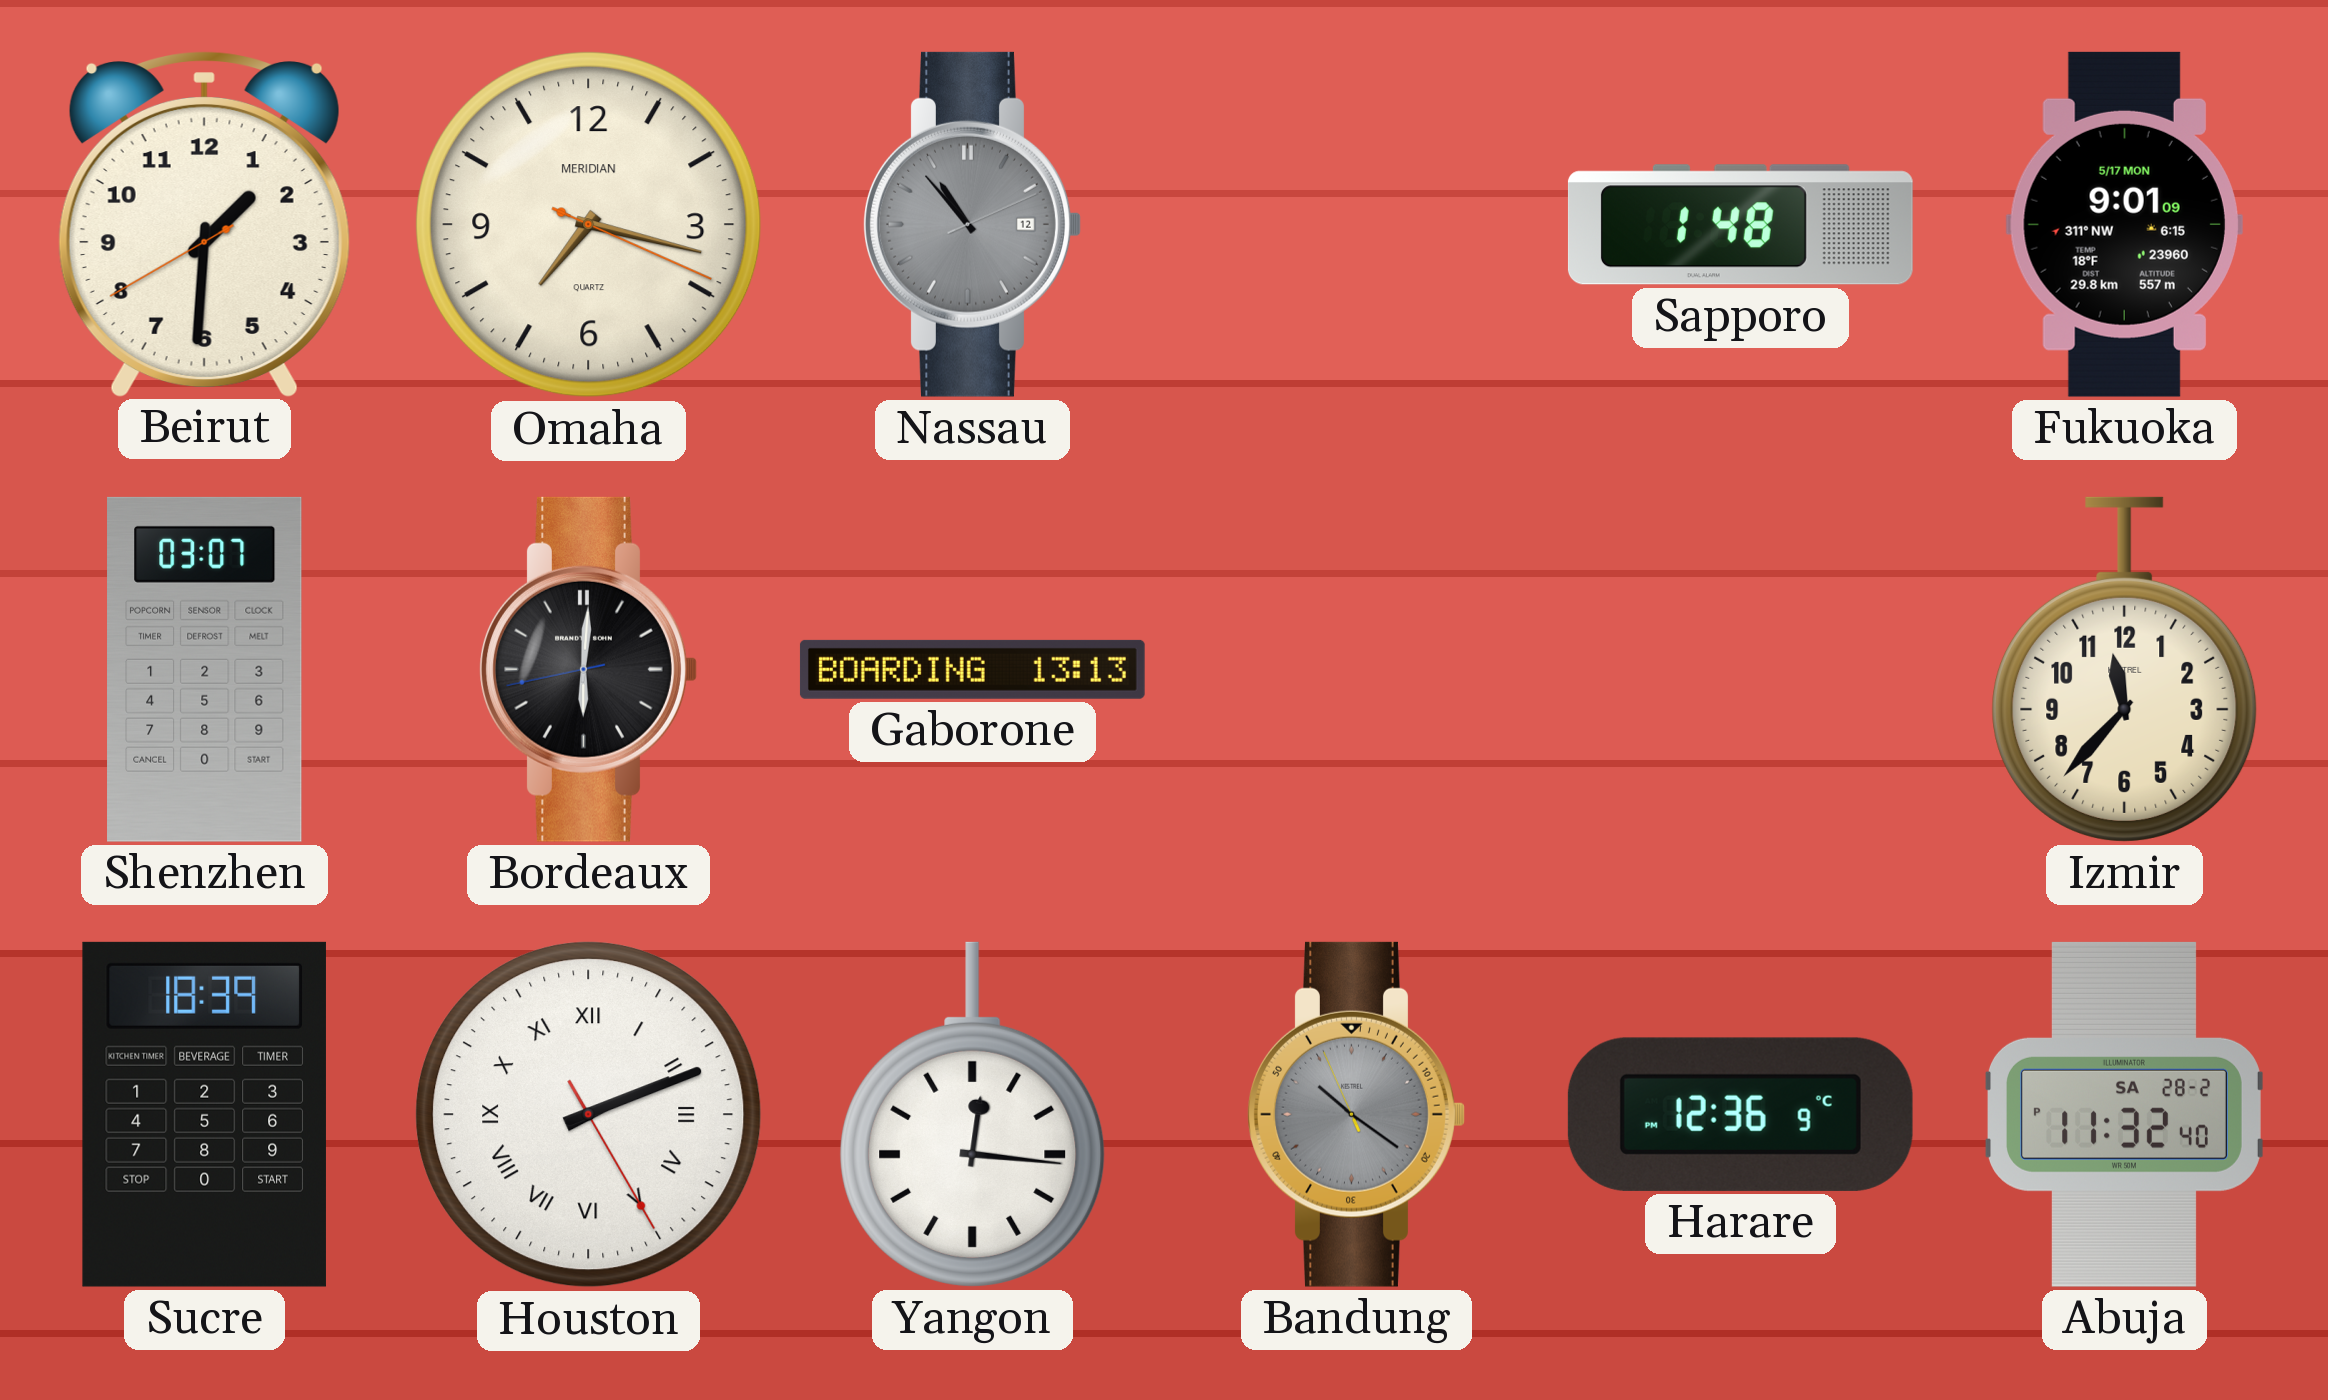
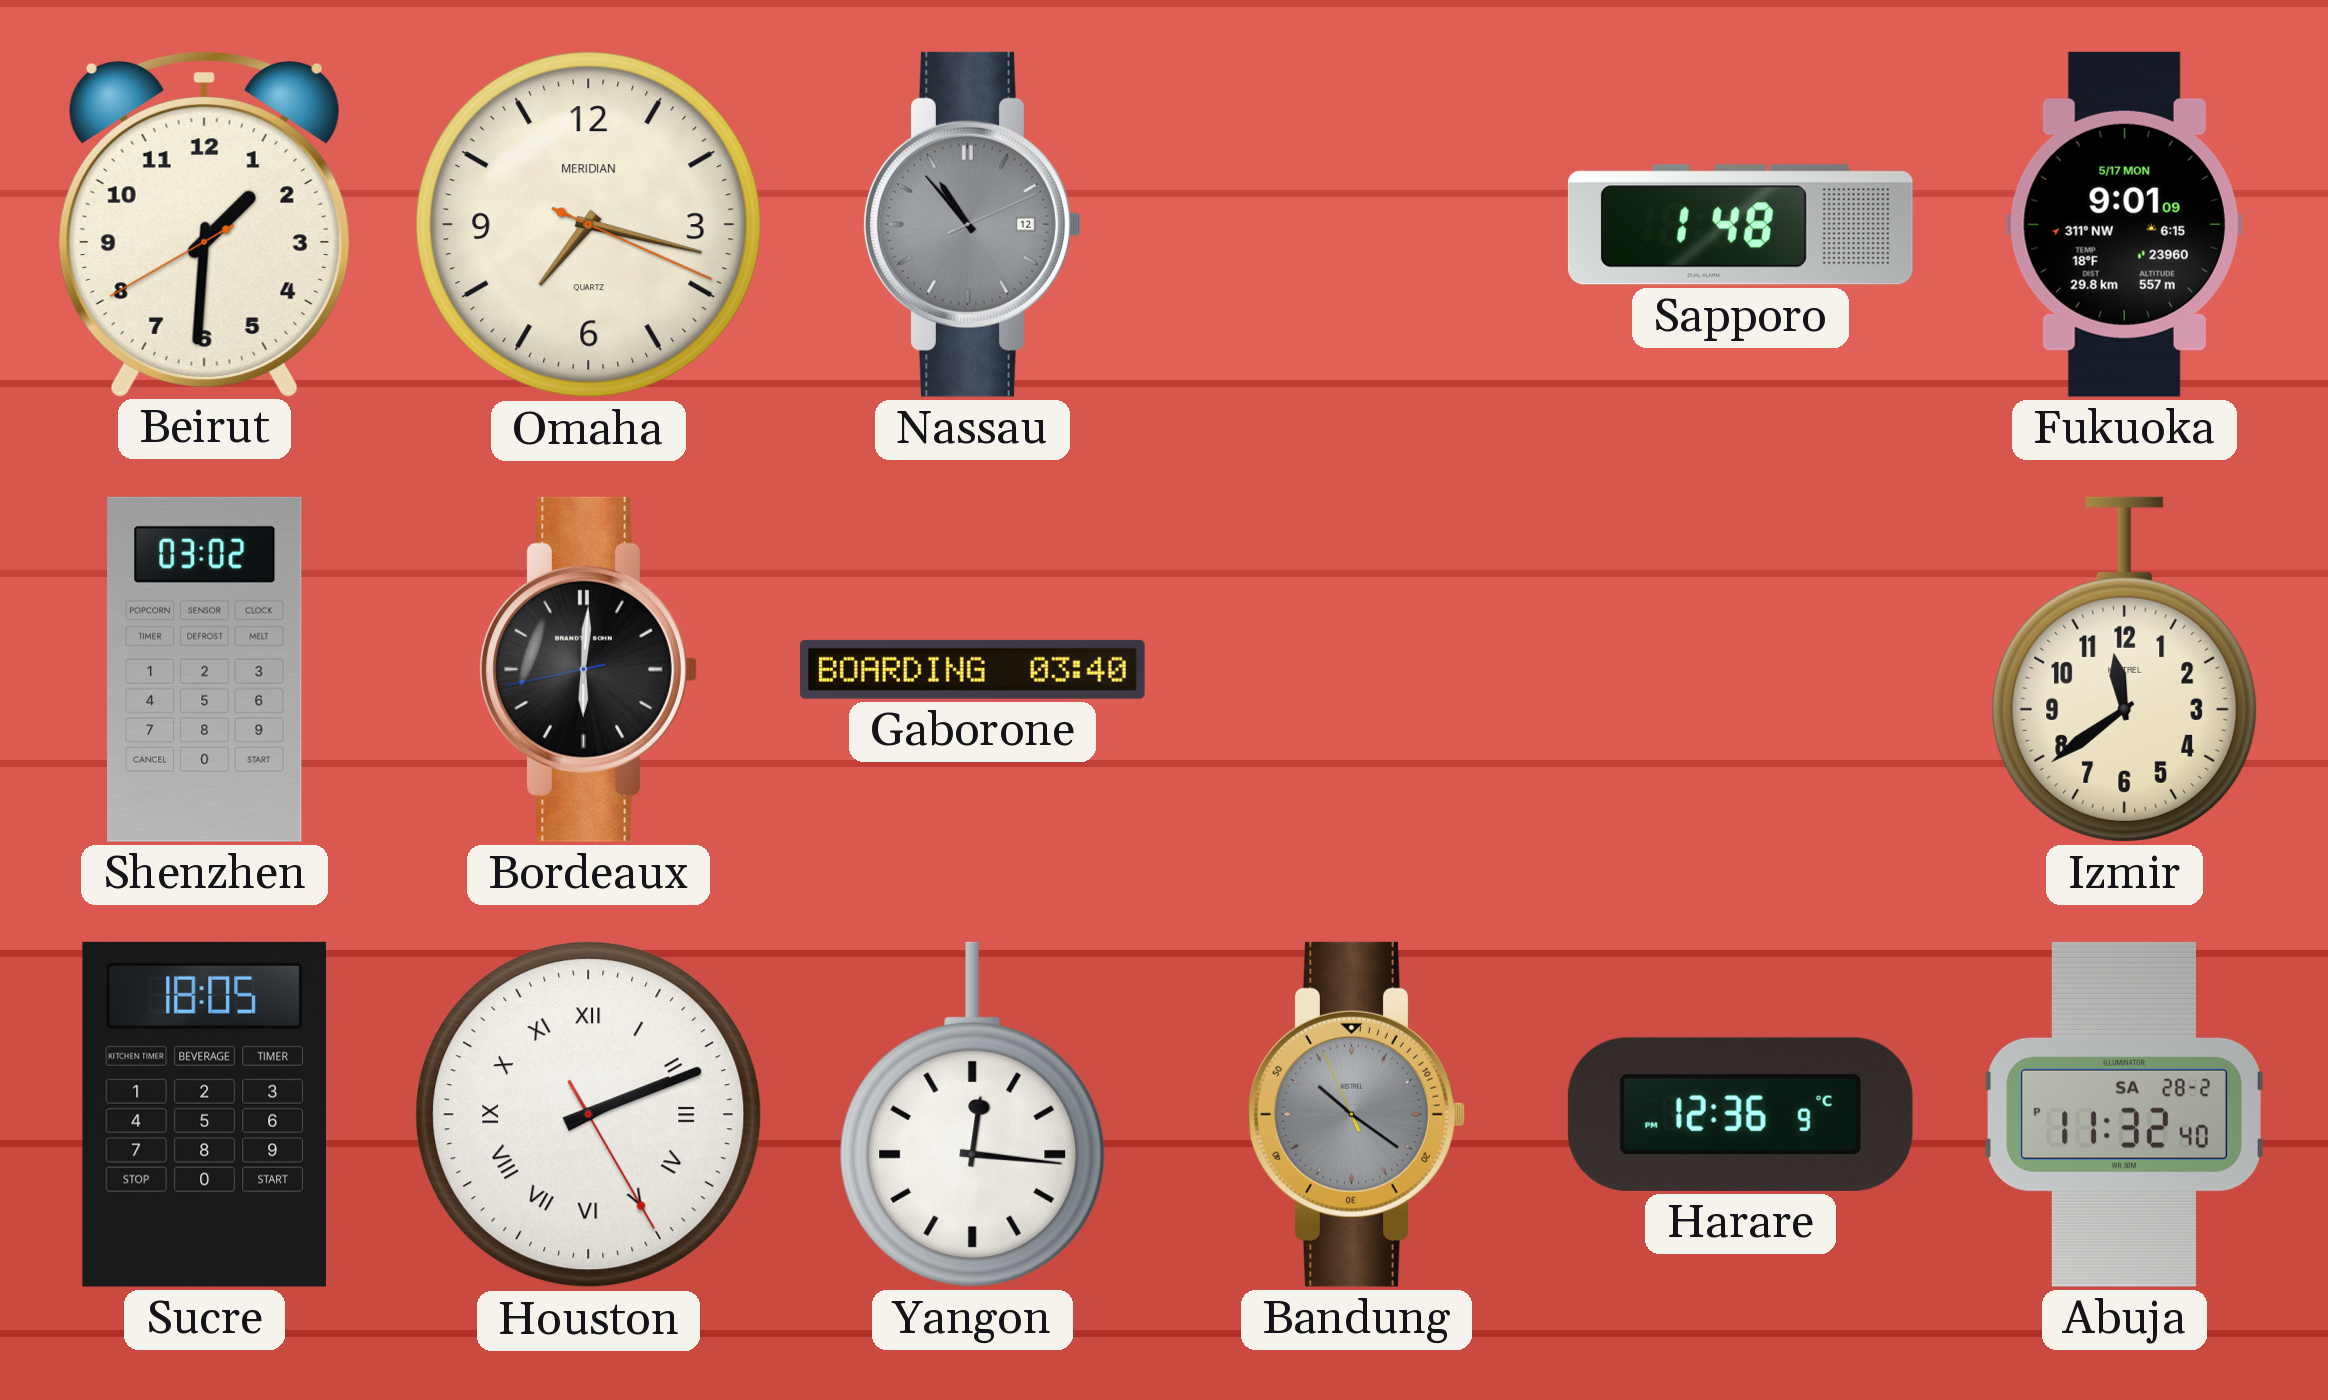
Shenzhen: 03:07 -> 03:02
Gaborone: 13:13 -> 03:40
Izmir: 11:37 -> 11:39
Sucre: 18:39 -> 18:05
